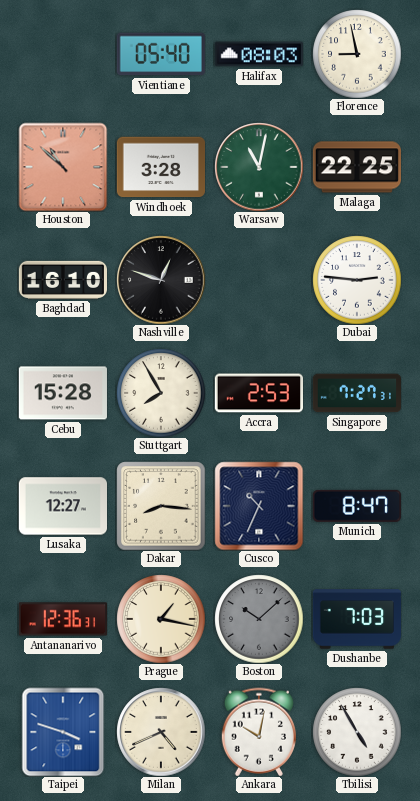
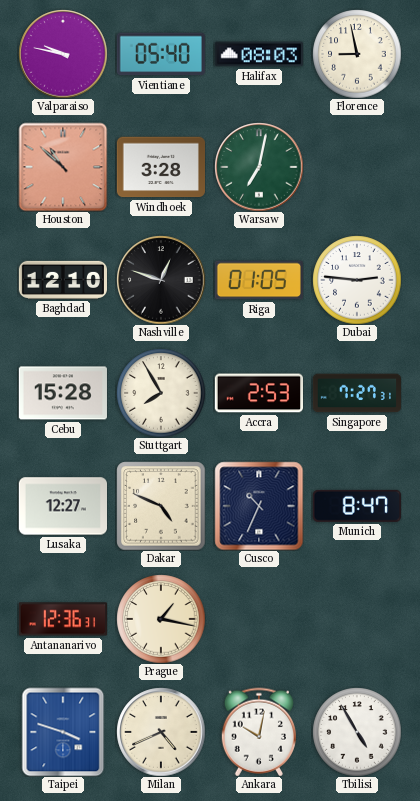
Valparaiso: none -> 9:47
Warsaw: 11:02 -> 7:02
Malaga: 22:25 -> none
Baghdad: 16:10 -> 12:10
Riga: none -> 01:05
Dakar: 8:16 -> 4:49
Boston: 10:08 -> none
Dushanbe: 7:03 -> none
